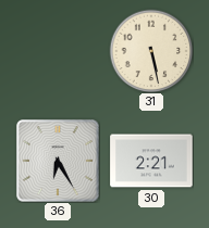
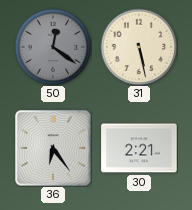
50: none -> 12:21
36: 6:25 -> 6:24
